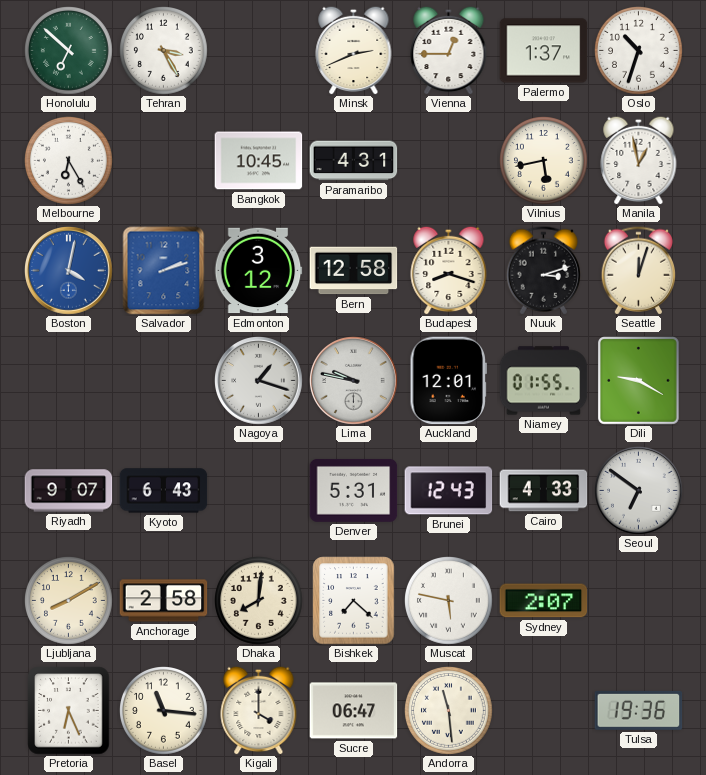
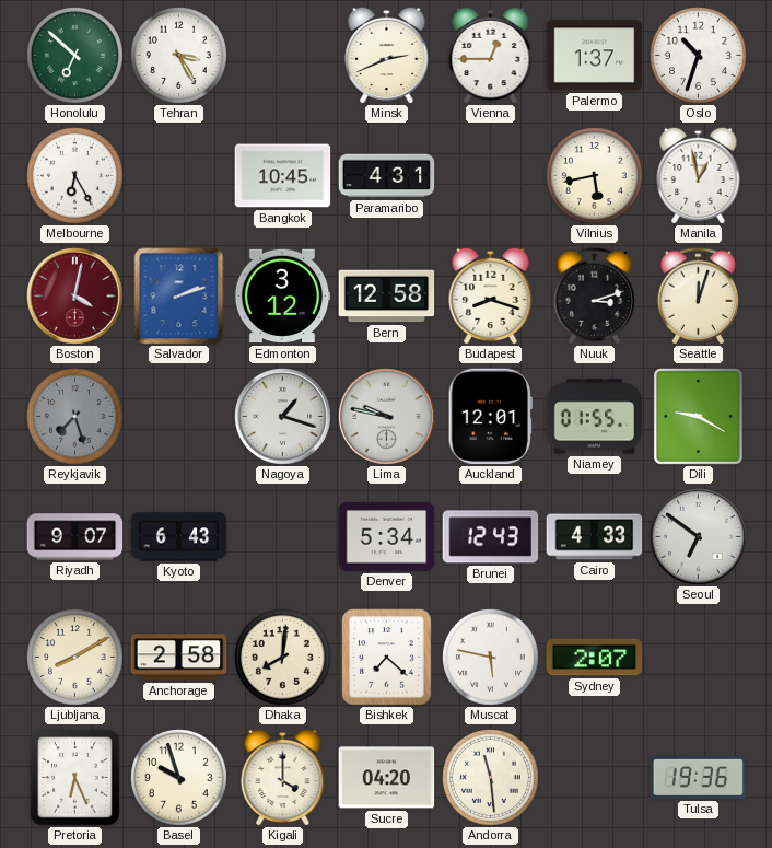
Boston dial: blue -> burgundy
Reykjavik: none -> 7:27
Denver: 5:31 -> 5:34
Basel: 11:16 -> 9:57
Sucre: 06:47 -> 04:20
